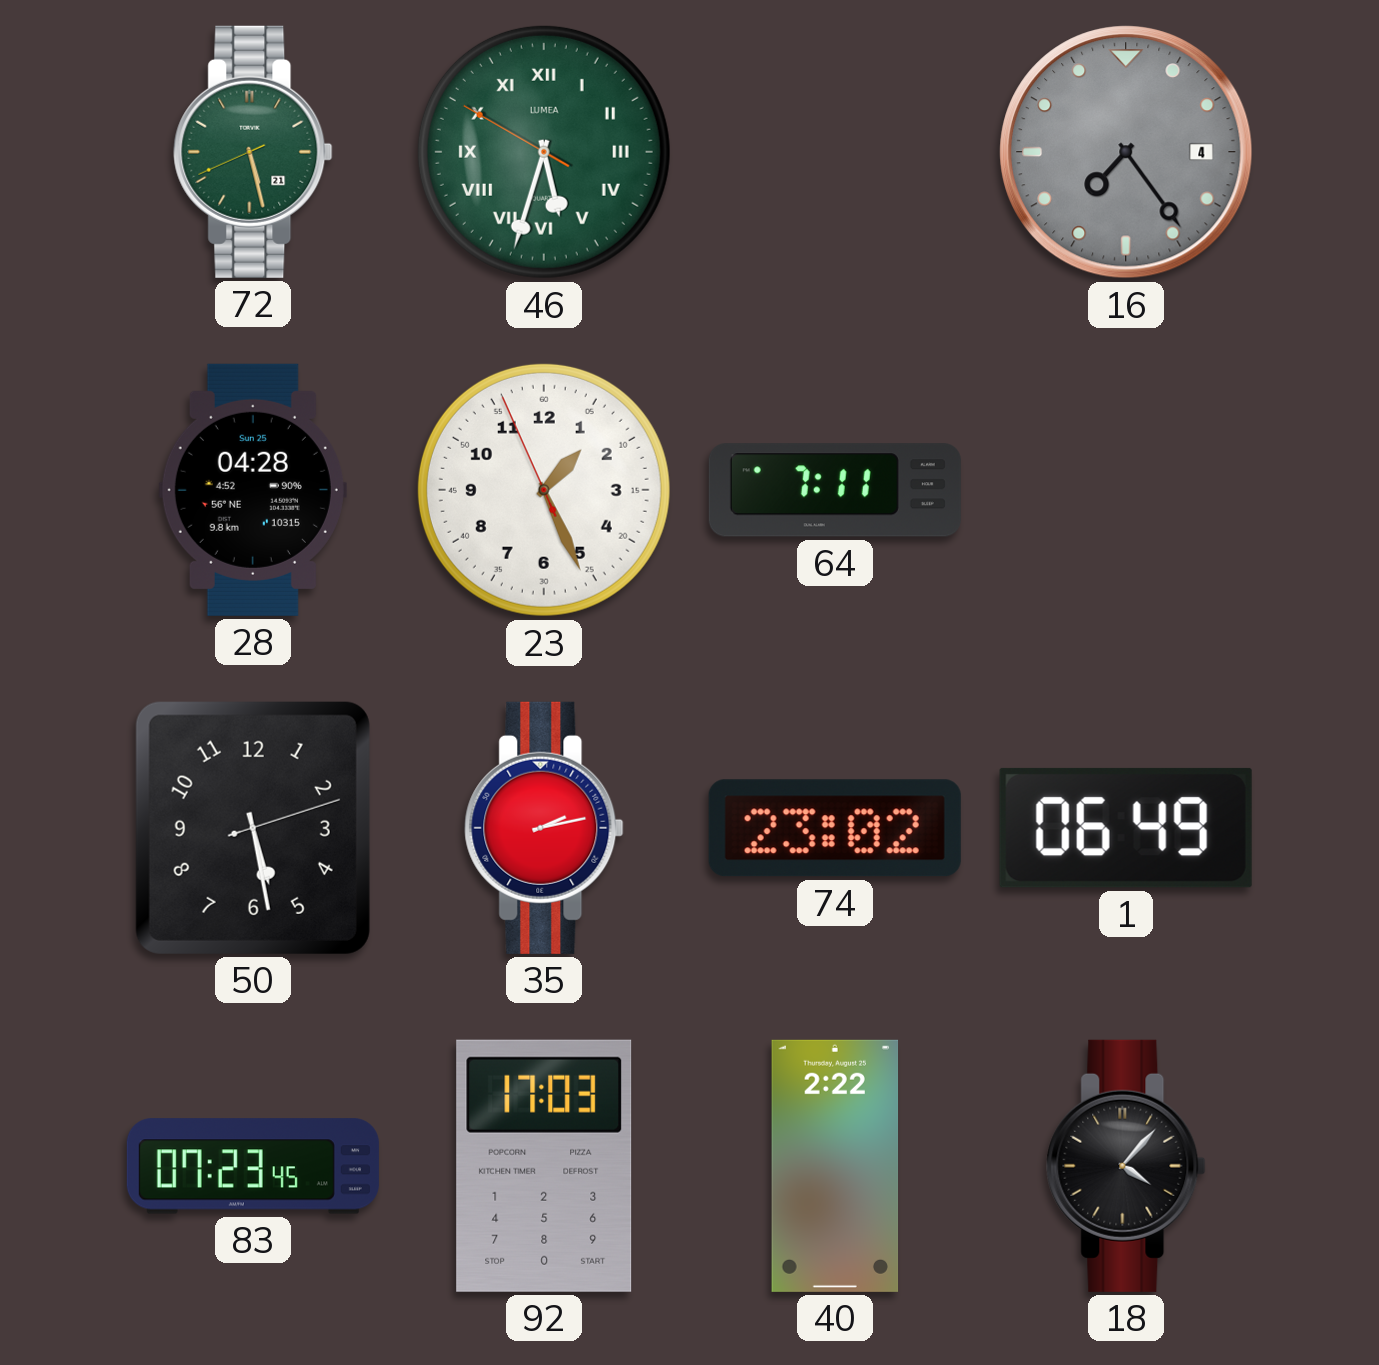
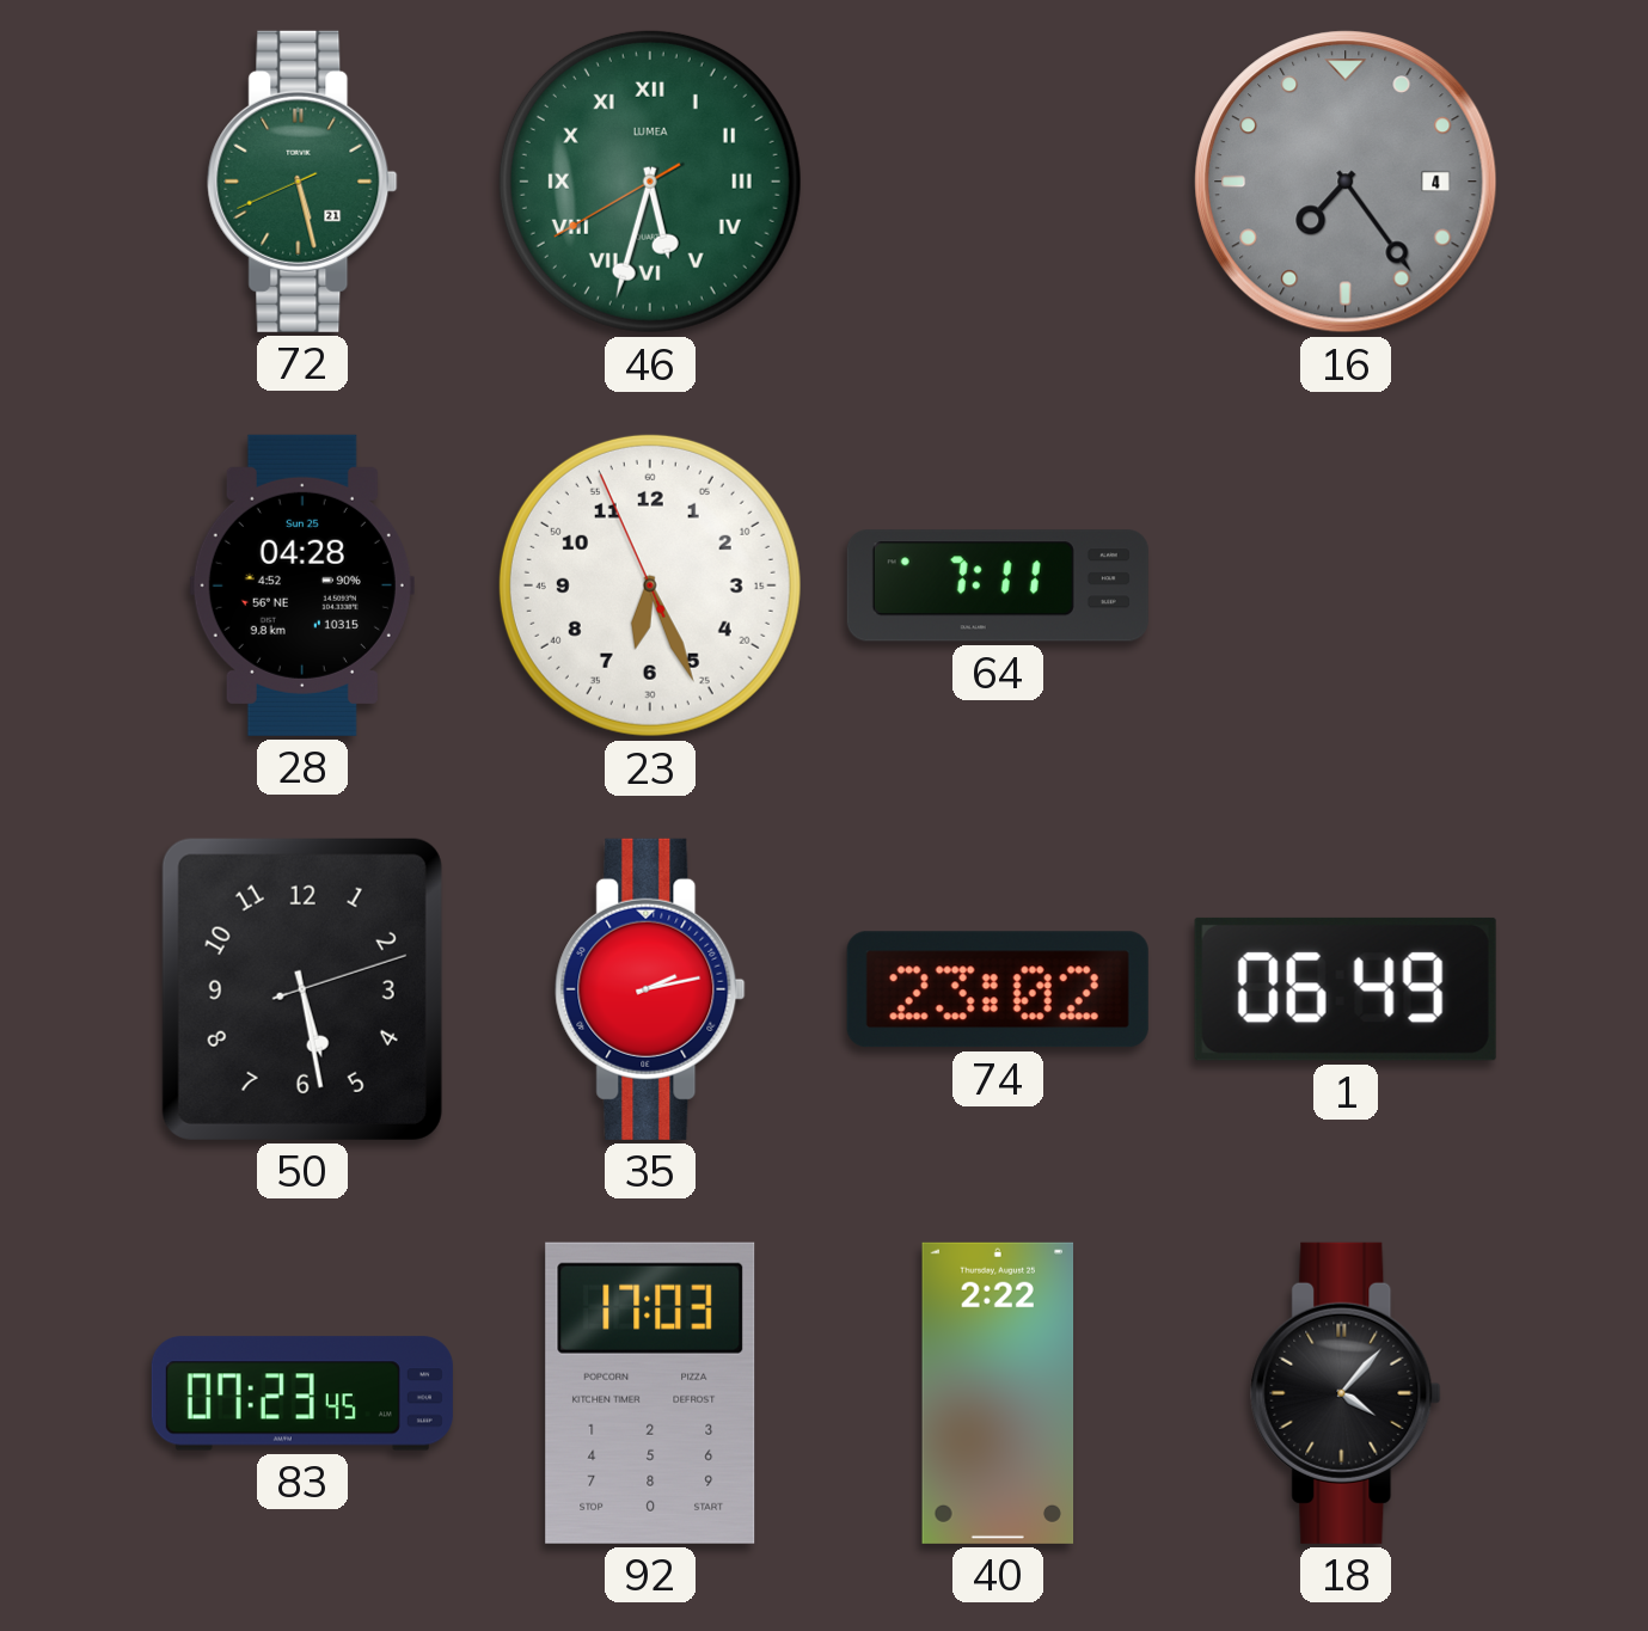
46: 5:32:50 -> 5:32:40
23: 1:25 -> 6:25
